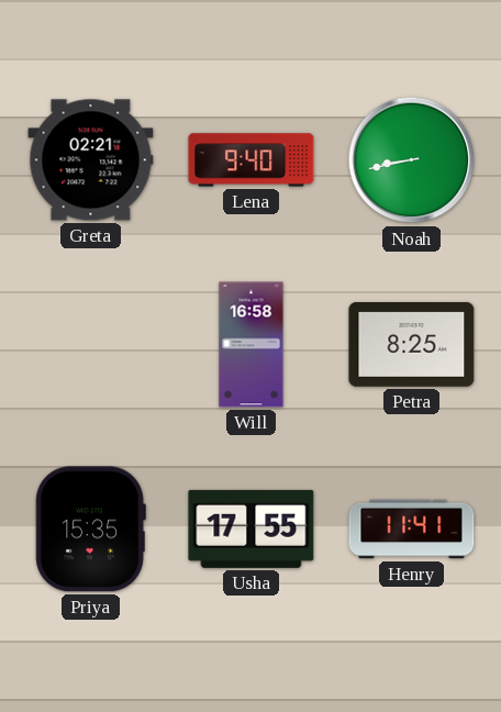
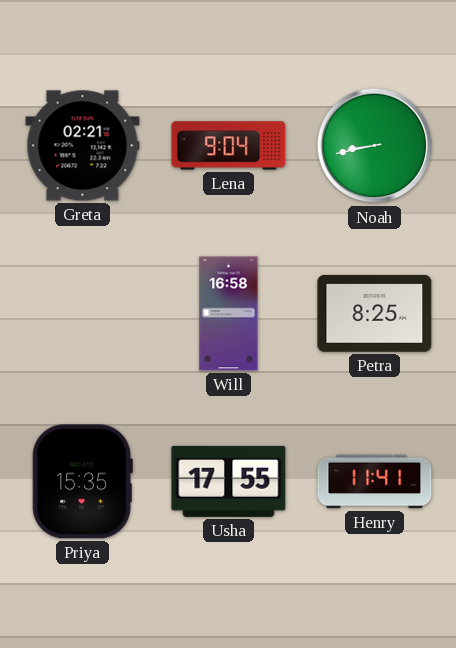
Lena: 9:40 -> 9:04
